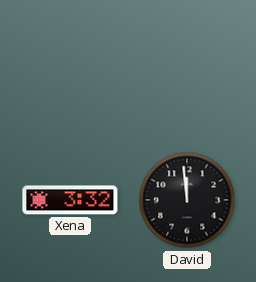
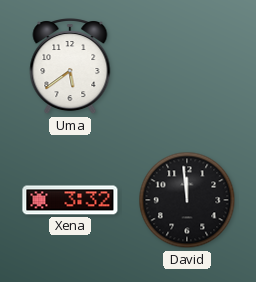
Uma: none -> 5:39
